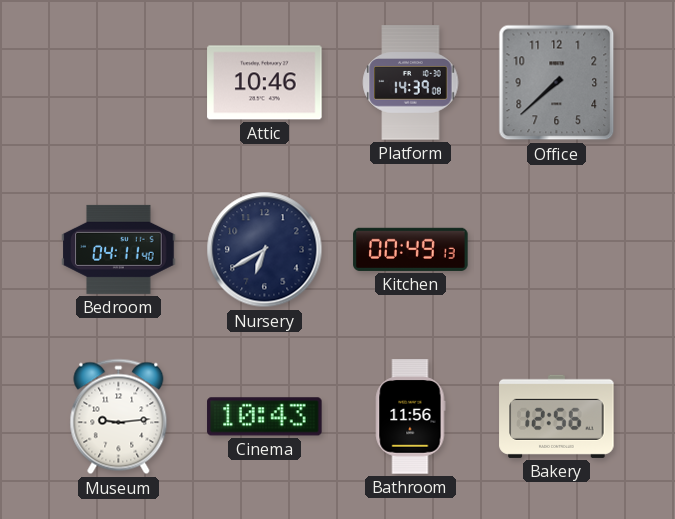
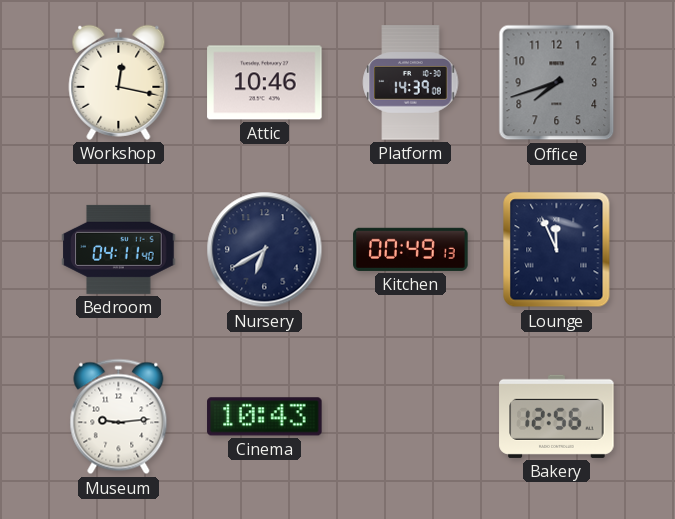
Workshop: none -> 12:17
Office: 7:38 -> 7:42
Lounge: none -> 11:56
Bathroom: 11:56 -> none
